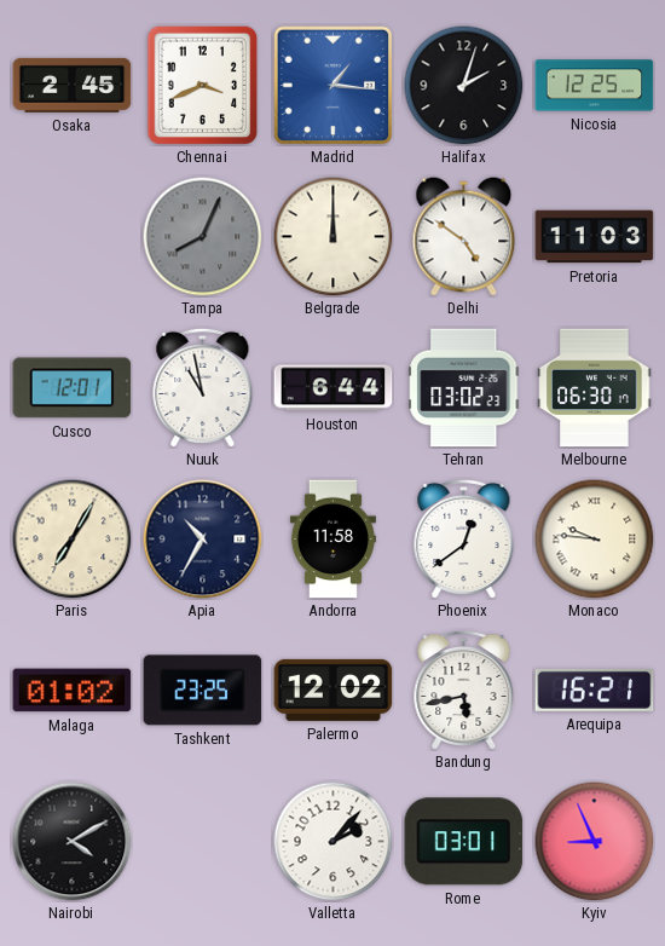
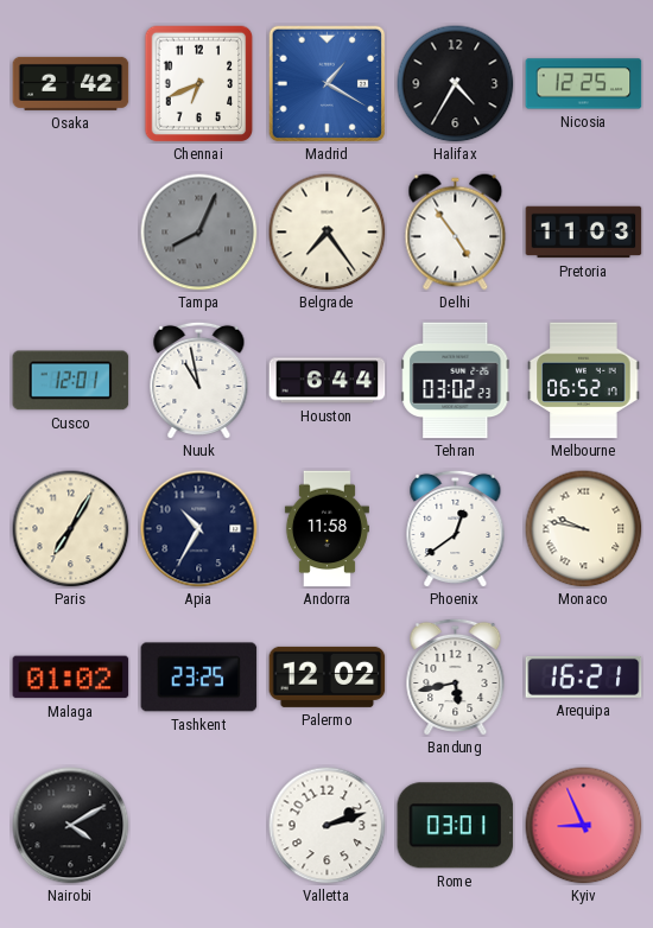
Osaka: 2:45 -> 2:42
Chennai: 3:41 -> 6:41
Madrid: 1:16 -> 1:20
Halifax: 2:03 -> 4:35
Belgrade: 12:00 -> 7:24
Delhi: 4:51 -> 4:54
Melbourne: 06:30 -> 06:52
Monaco: 9:46 -> 9:47
Valletta: 2:07 -> 2:12
